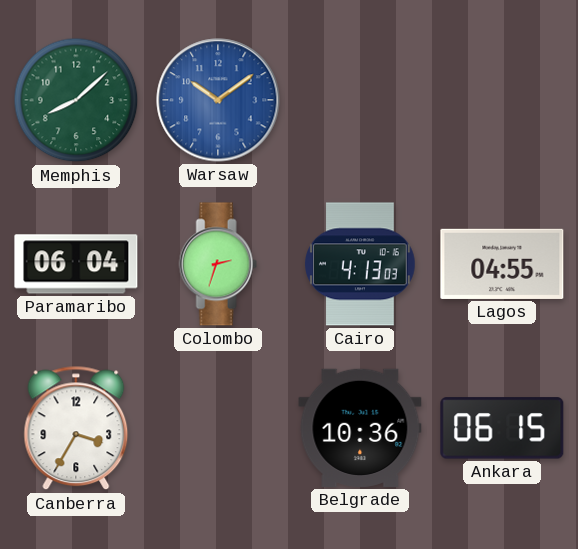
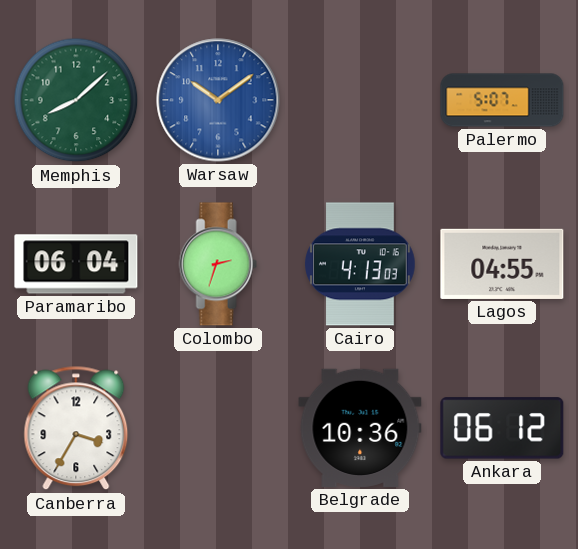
Palermo: none -> 5:07
Ankara: 06:15 -> 06:12
